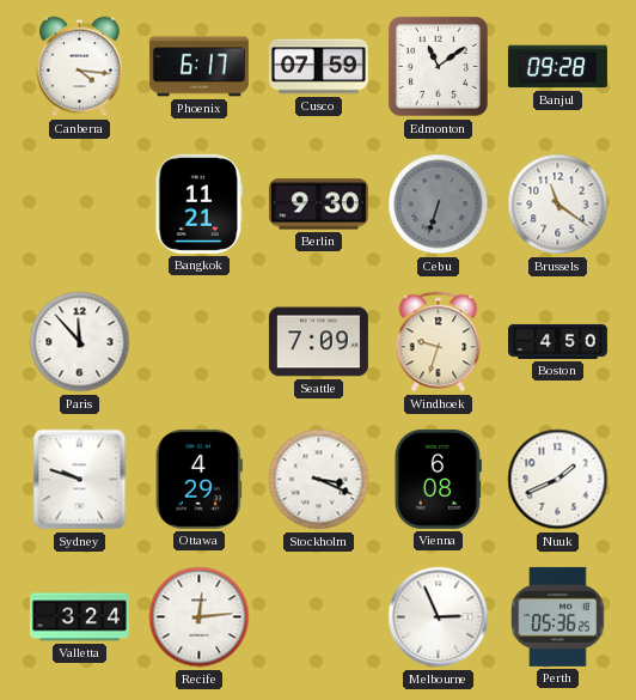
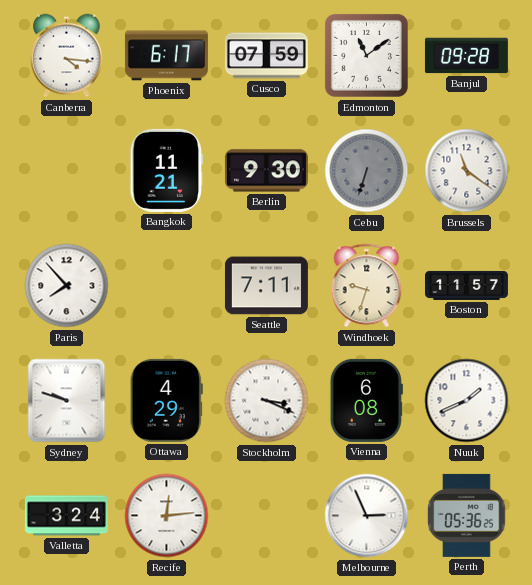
Paris: 11:53 -> 7:53
Seattle: 7:09 -> 7:11
Boston: 4:50 -> 11:57
